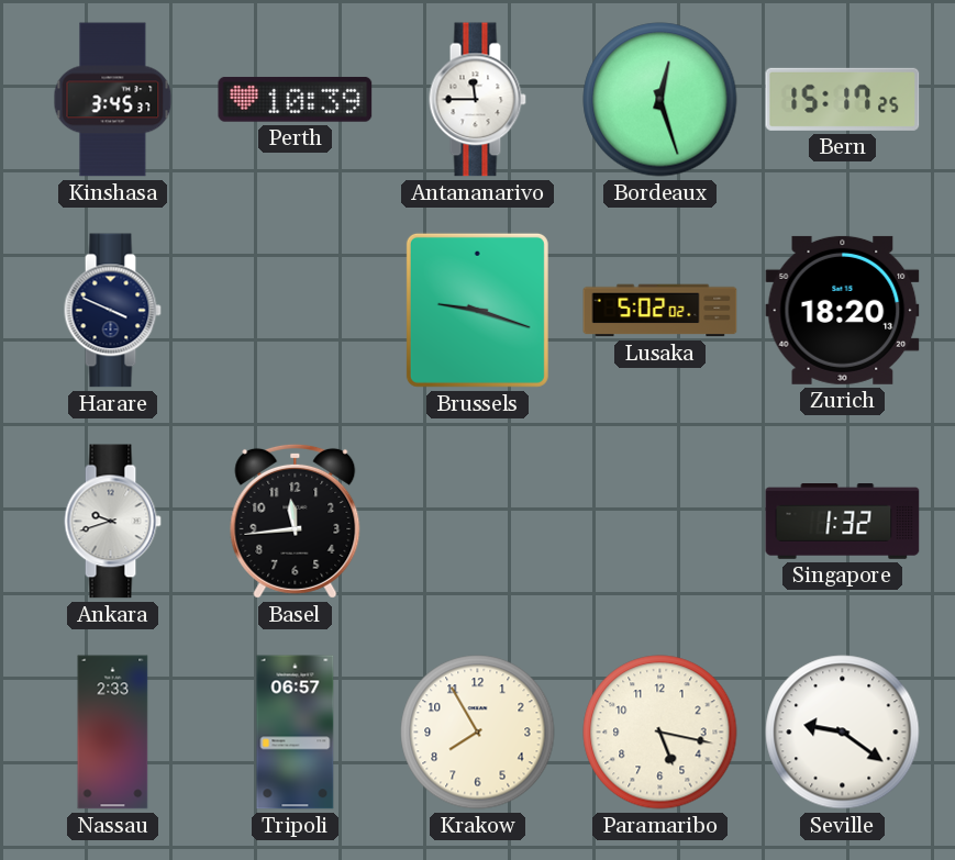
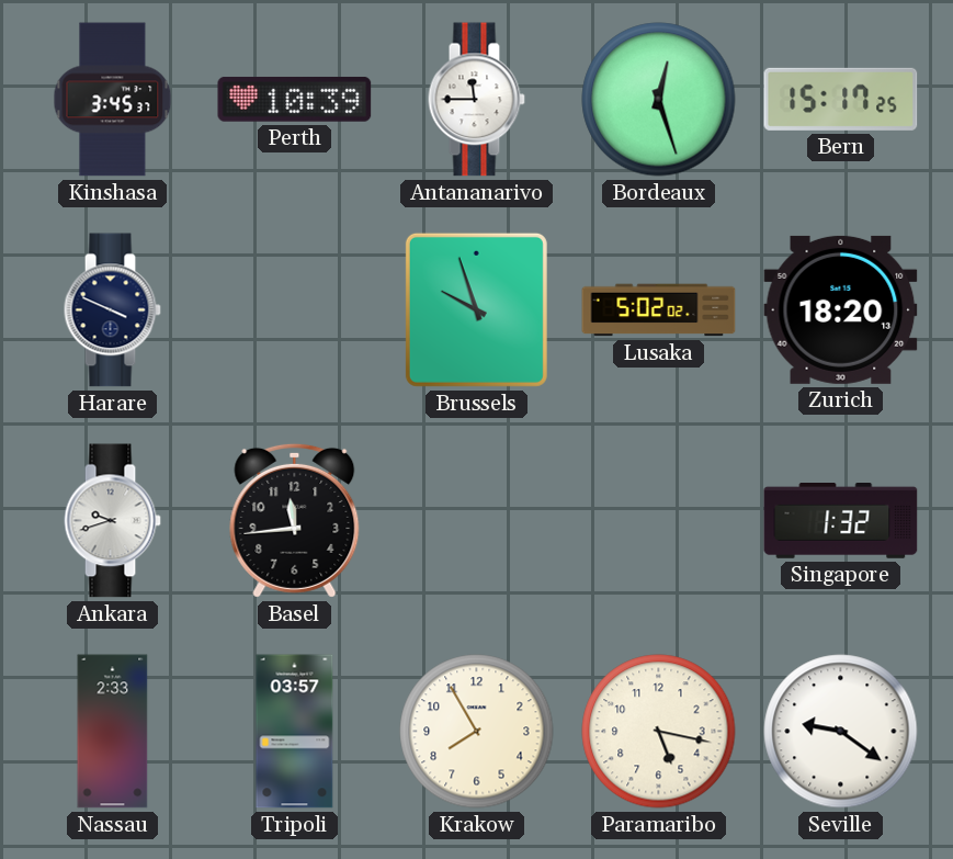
Brussels: 9:18 -> 9:57
Tripoli: 06:57 -> 03:57
